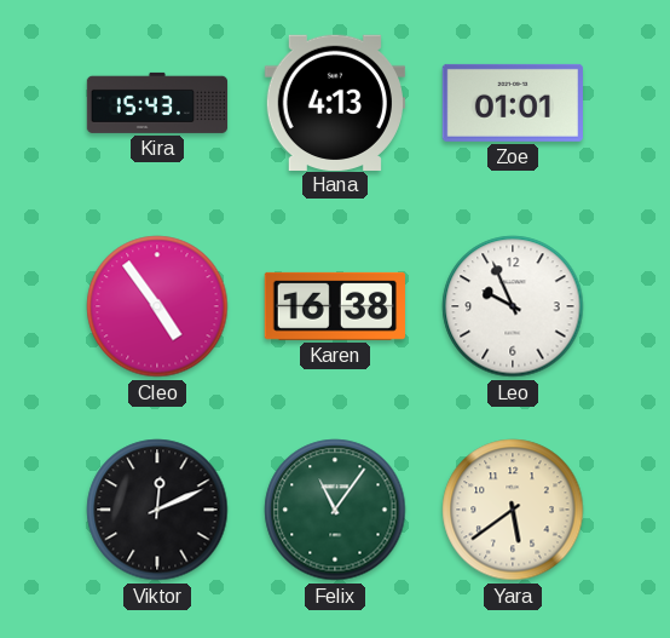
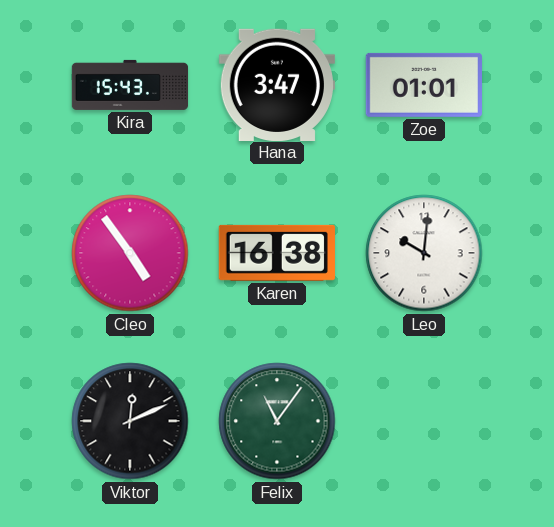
Hana: 4:13 -> 3:47
Leo: 9:56 -> 10:01
Yara: 5:39 -> none
